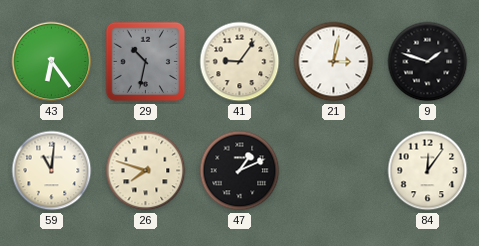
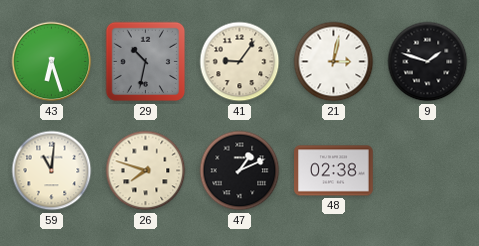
43: 6:24 -> 6:27
48: none -> 02:38
84: 12:06 -> none
